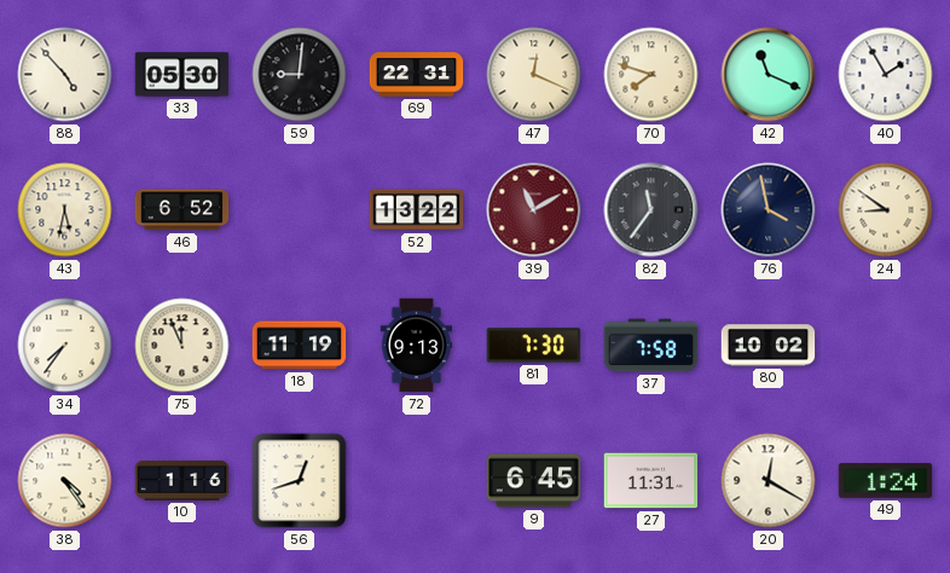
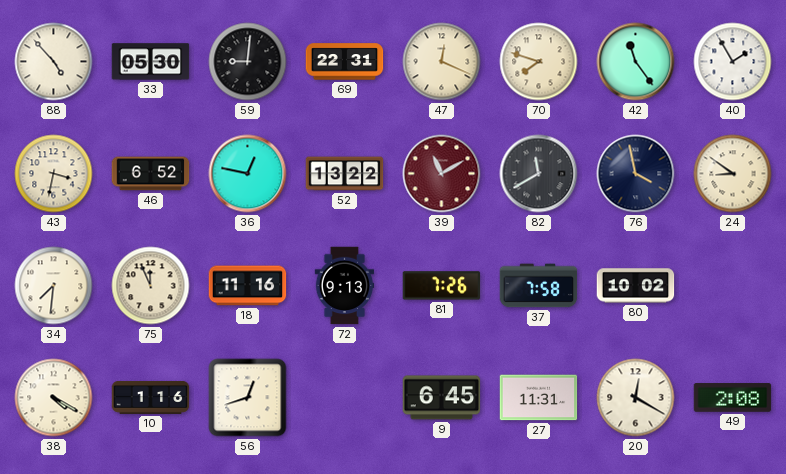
42: 11:19 -> 11:24
43: 5:32 -> 3:32
36: none -> 12:47
82: 11:36 -> 11:40
34: 7:36 -> 7:31
18: 11:19 -> 11:16
81: 7:30 -> 7:26
38: 4:24 -> 4:20
49: 1:24 -> 2:08
